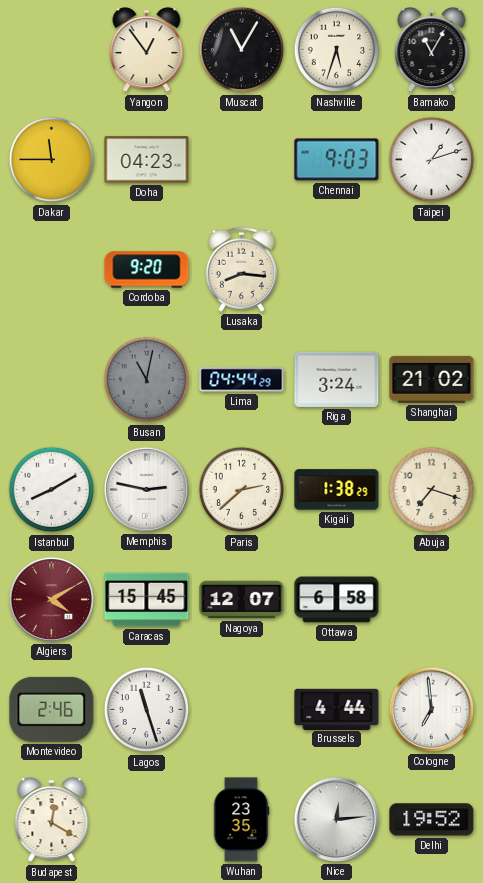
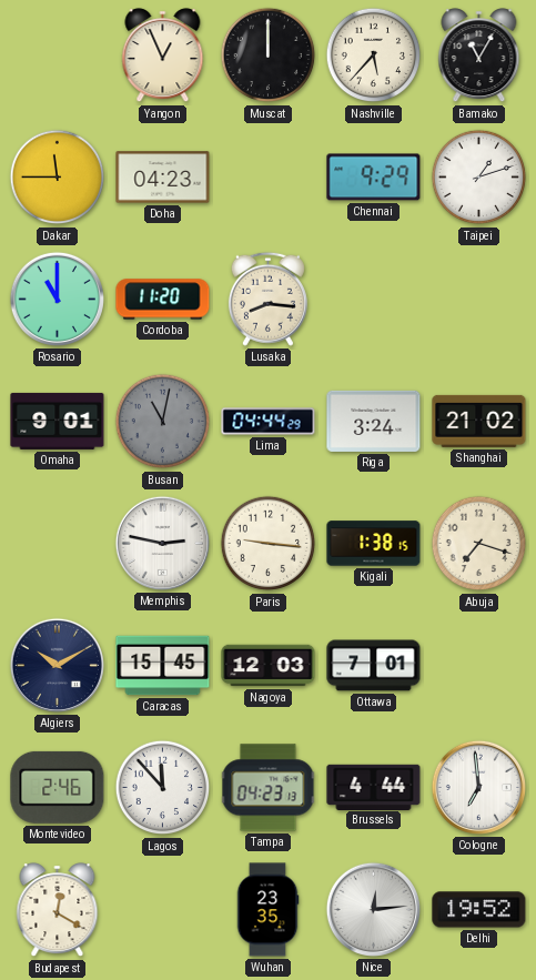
Yangon: 12:54 -> 12:56
Muscat: 11:05 -> 12:00
Nashville: 5:33 -> 5:37
Chennai: 9:03 -> 9:29
Rosario: none -> 11:00
Cordoba: 9:20 -> 11:20
Omaha: none -> 9:01
Istanbul: 8:10 -> none
Paris: 2:38 -> 9:16
Kigali: 1:38:29 -> 1:38:15
Algiers: 4:10 -> 10:10
Algiers dial: burgundy -> navy
Nagoya: 12:07 -> 12:03
Ottawa: 6:58 -> 7:01
Lagos: 11:27 -> 11:53
Tampa: none -> 04:23
